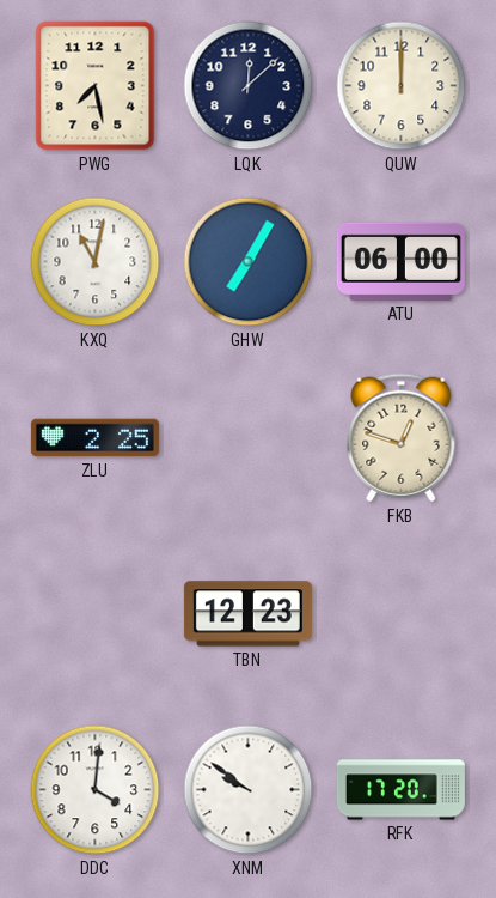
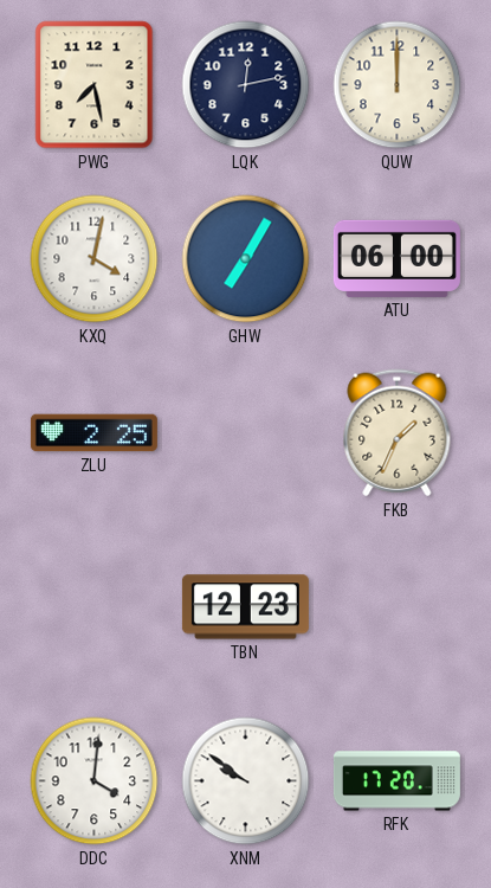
LQK: 12:08 -> 12:13
KXQ: 11:02 -> 4:02
FKB: 12:48 -> 1:34
